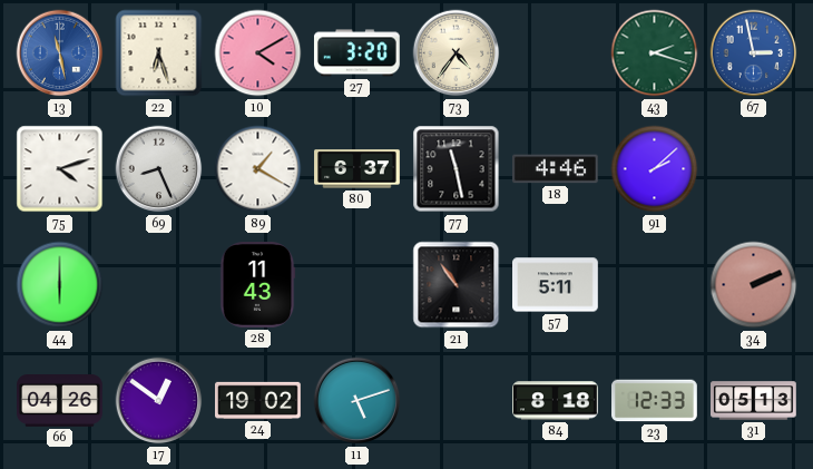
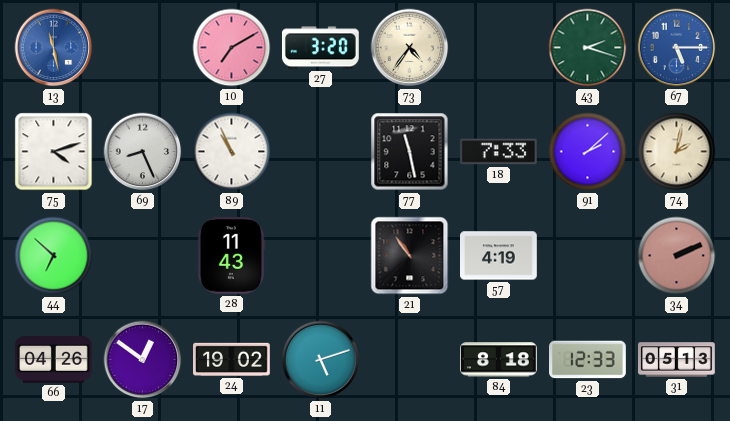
22: 6:27 -> none
10: 4:10 -> 7:10
67: 2:58 -> 5:15
89: 1:20 -> 10:56
80: 6:37 -> none
18: 4:46 -> 7:33
74: none -> 2:02
44: 6:00 -> 6:52
57: 5:11 -> 4:19
